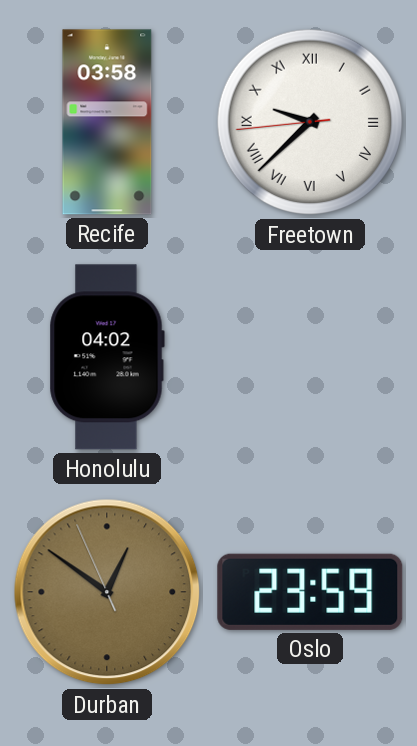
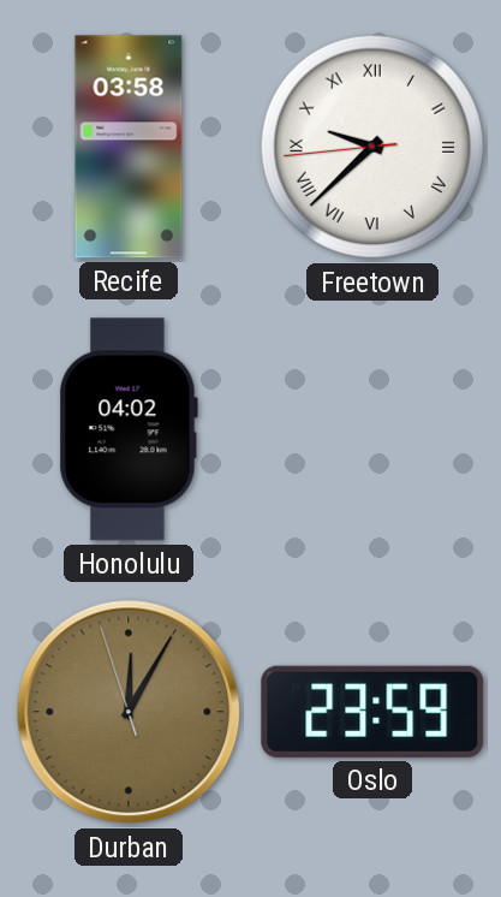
Durban: 12:50 -> 12:04
